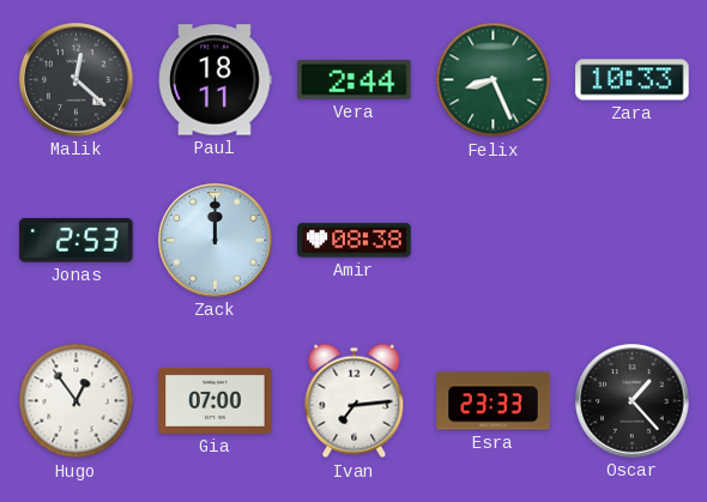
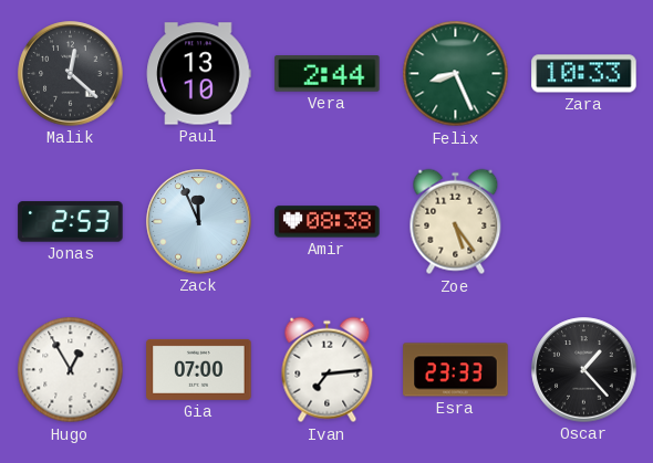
Paul: 18:11 -> 13:10
Zack: 12:00 -> 11:56
Zoe: none -> 5:24
Hugo: 12:54 -> 12:55
